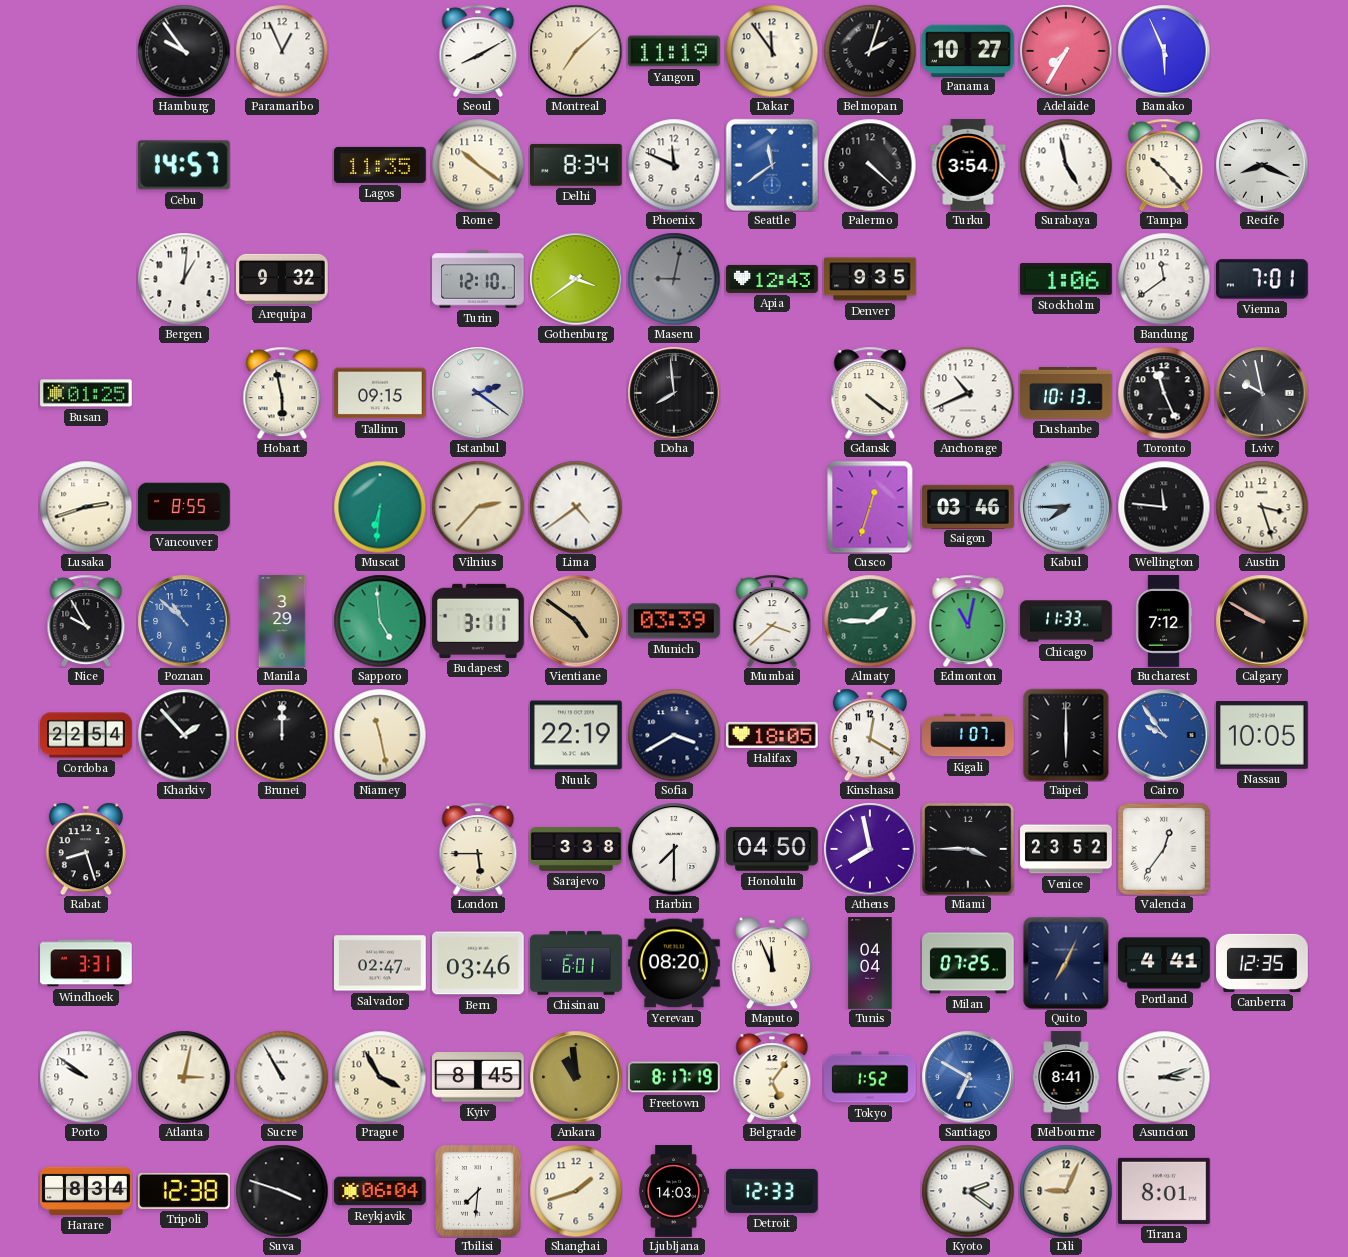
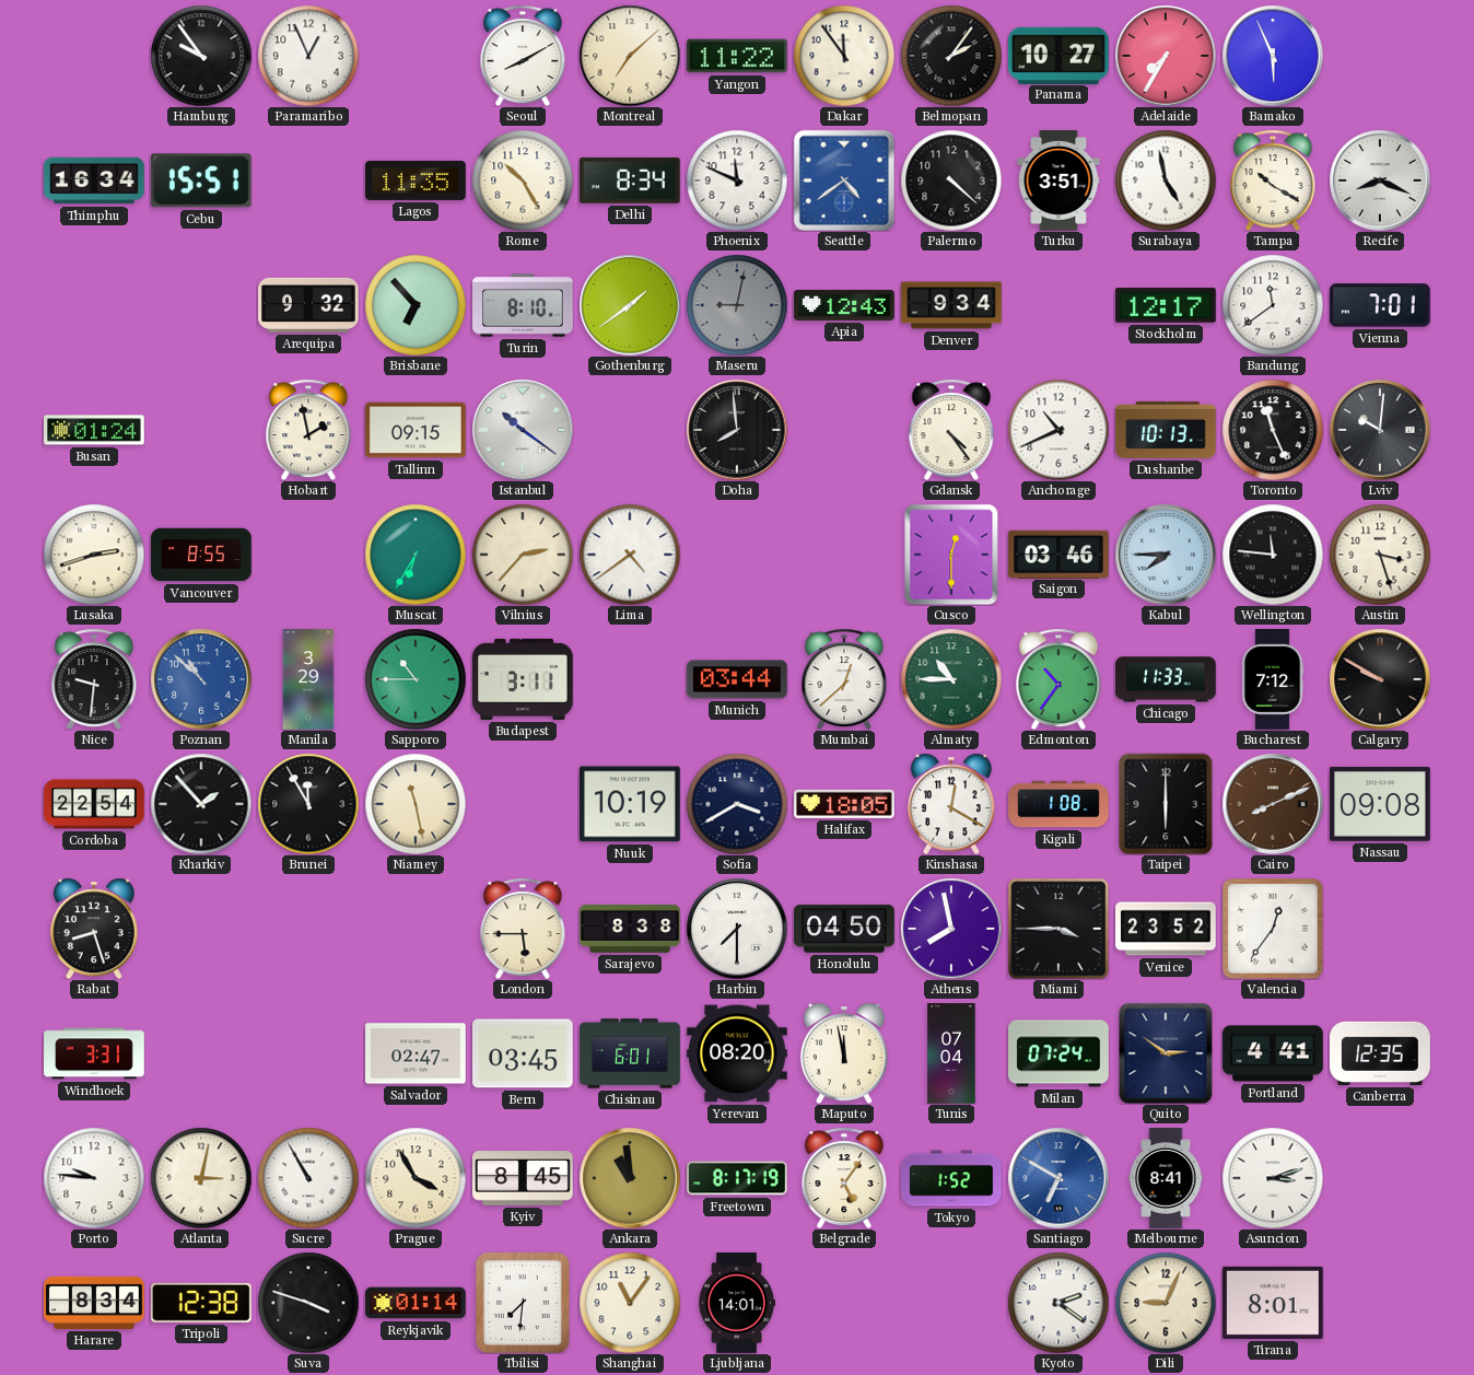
Yangon: 11:19 -> 11:22
Belmopan: 2:03 -> 2:06
Thimphu: none -> 16:34
Cebu: 14:57 -> 15:51
Rome: 10:21 -> 10:25
Seattle: 11:39 -> 4:39
Turku: 3:54 -> 3:51
Tampa: 10:23 -> 10:20
Bergen: 1:01 -> none
Brisbane: none -> 6:53
Turin: 12:10 -> 8:10
Gothenburg: 3:39 -> 1:39
Denver: 9:35 -> 9:34
Stockholm: 1:06 -> 12:17
Busan: 01:25 -> 01:24
Hobart: 5:58 -> 1:58
Istanbul: 2:21 -> 10:21
Gdansk: 4:21 -> 4:24
Lviv: 9:58 -> 10:01
Muscat: 6:31 -> 6:35
Cusco: 12:33 -> 12:30
Nice: 9:55 -> 9:31
Sapporo: 4:59 -> 10:45
Vientiane: 4:51 -> none
Munich: 03:39 -> 03:44
Mumbai: 3:38 -> 12:38
Almaty: 1:45 -> 10:45
Edmonton: 11:02 -> 10:36
Brunei: 12:00 -> 11:55
Nuuk: 22:19 -> 10:19
Kigali: 1:07 -> 1:08
Cairo: 9:54 -> 8:11
Cairo dial: blue -> brown
Nassau: 10:05 -> 09:08
Sarajevo: 3:38 -> 8:38
Bern: 03:46 -> 03:45
Maputo: 11:56 -> 11:58
Tunis: 04:04 -> 07:04
Milan: 07:25 -> 07:24
Quito: 7:04 -> 2:51
Porto: 9:51 -> 9:46
Reykjavik: 06:04 -> 01:14
Shanghai: 1:42 -> 11:06
Ljubljana: 14:03 -> 14:01
Detroit: 12:33 -> none
